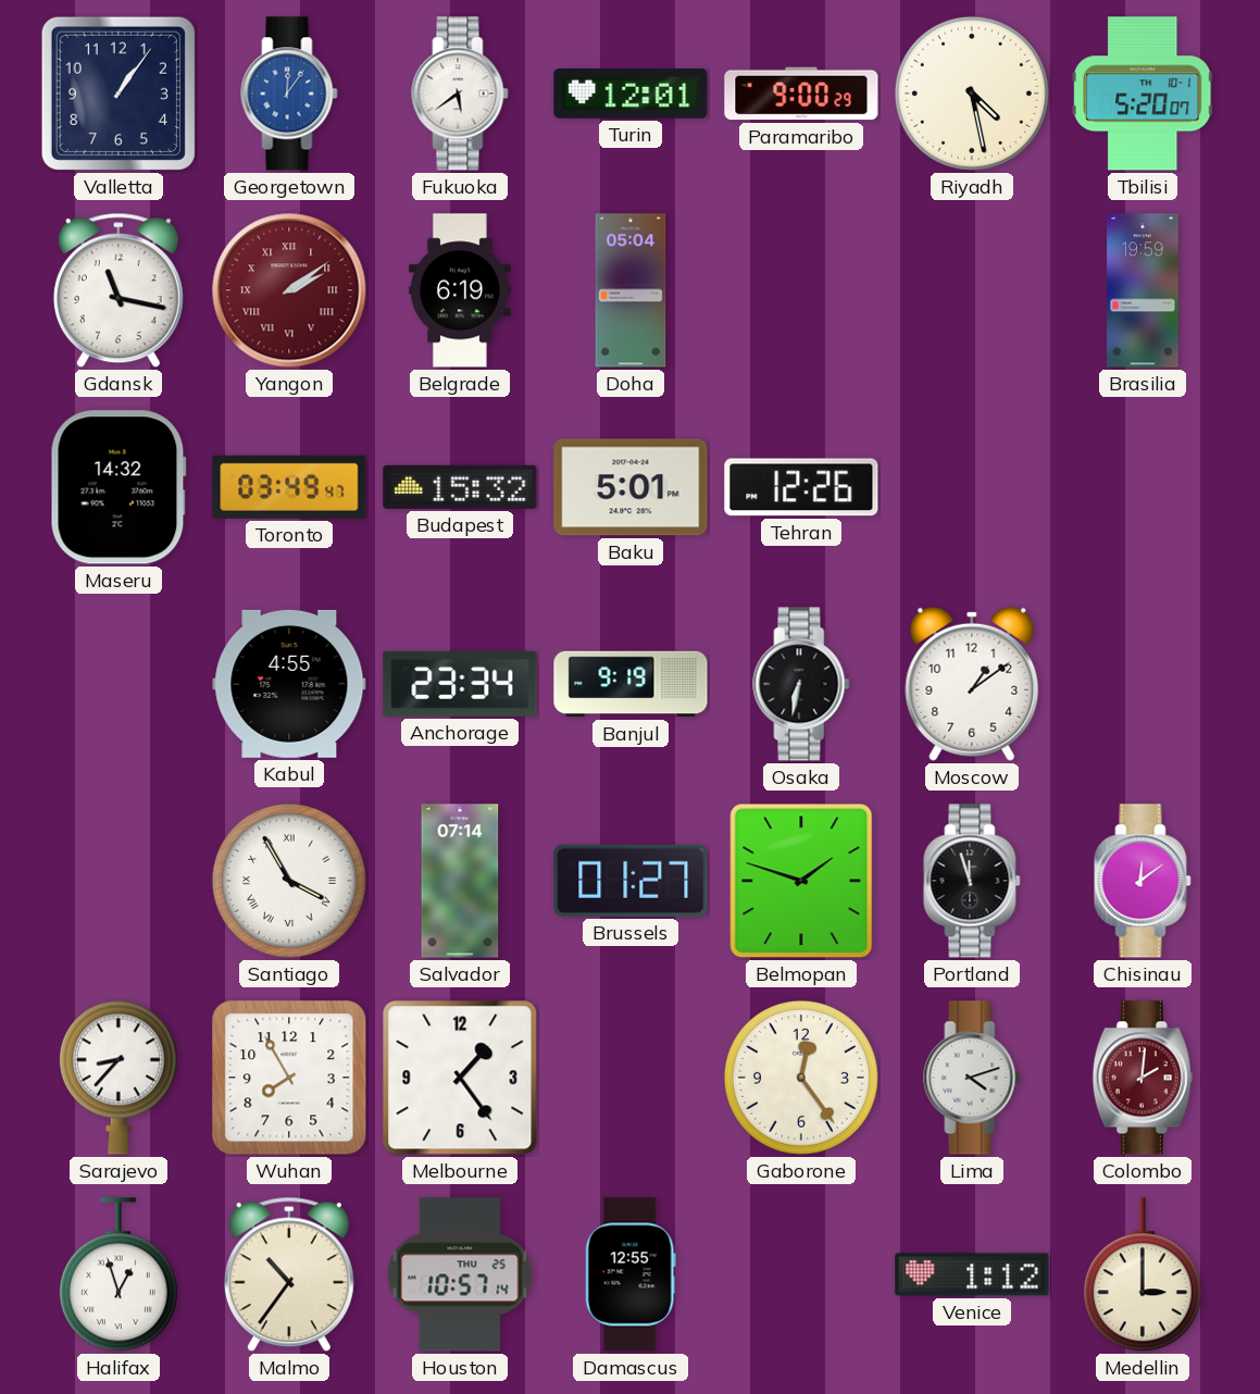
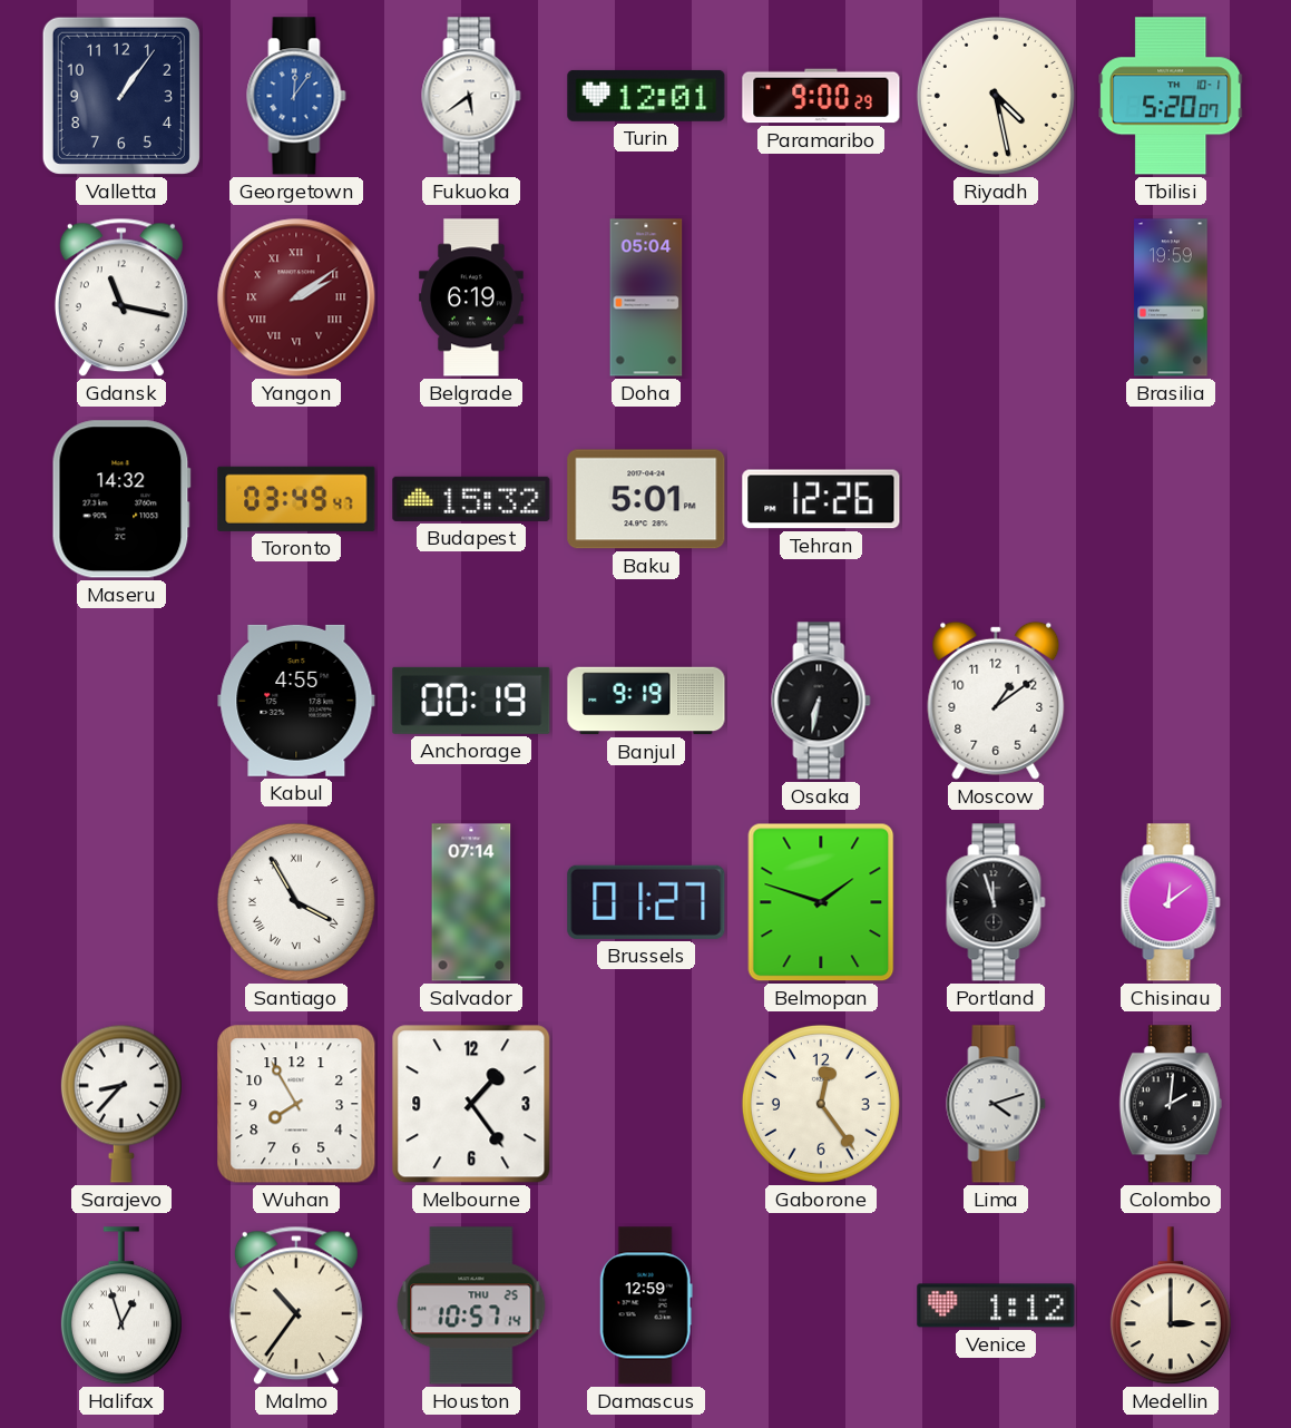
Anchorage: 23:34 -> 00:19
Colombo dial: burgundy -> black
Damascus: 12:55 -> 12:59
